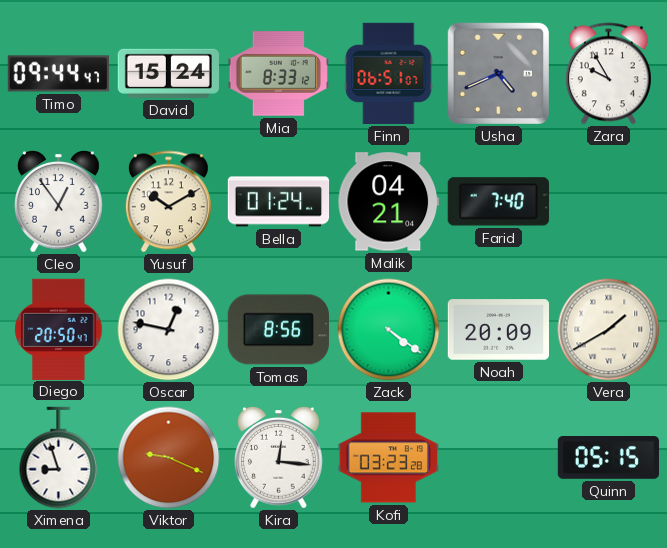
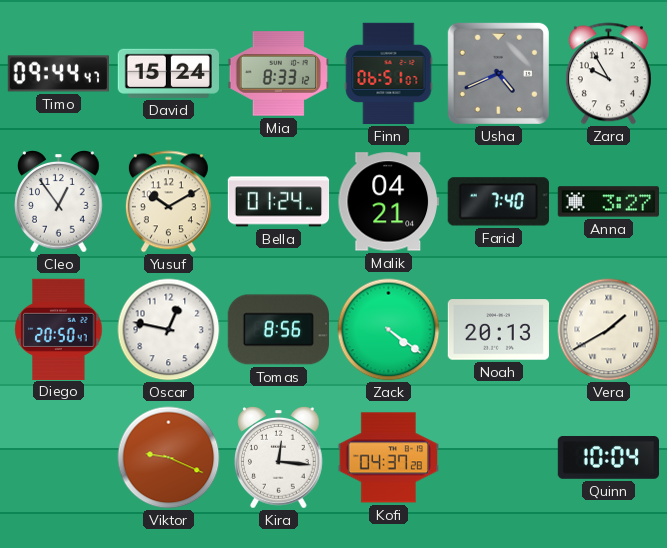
Anna: none -> 3:27
Noah: 20:09 -> 20:13
Ximena: 8:57 -> none
Kofi: 03:23 -> 04:37
Quinn: 05:15 -> 10:04
